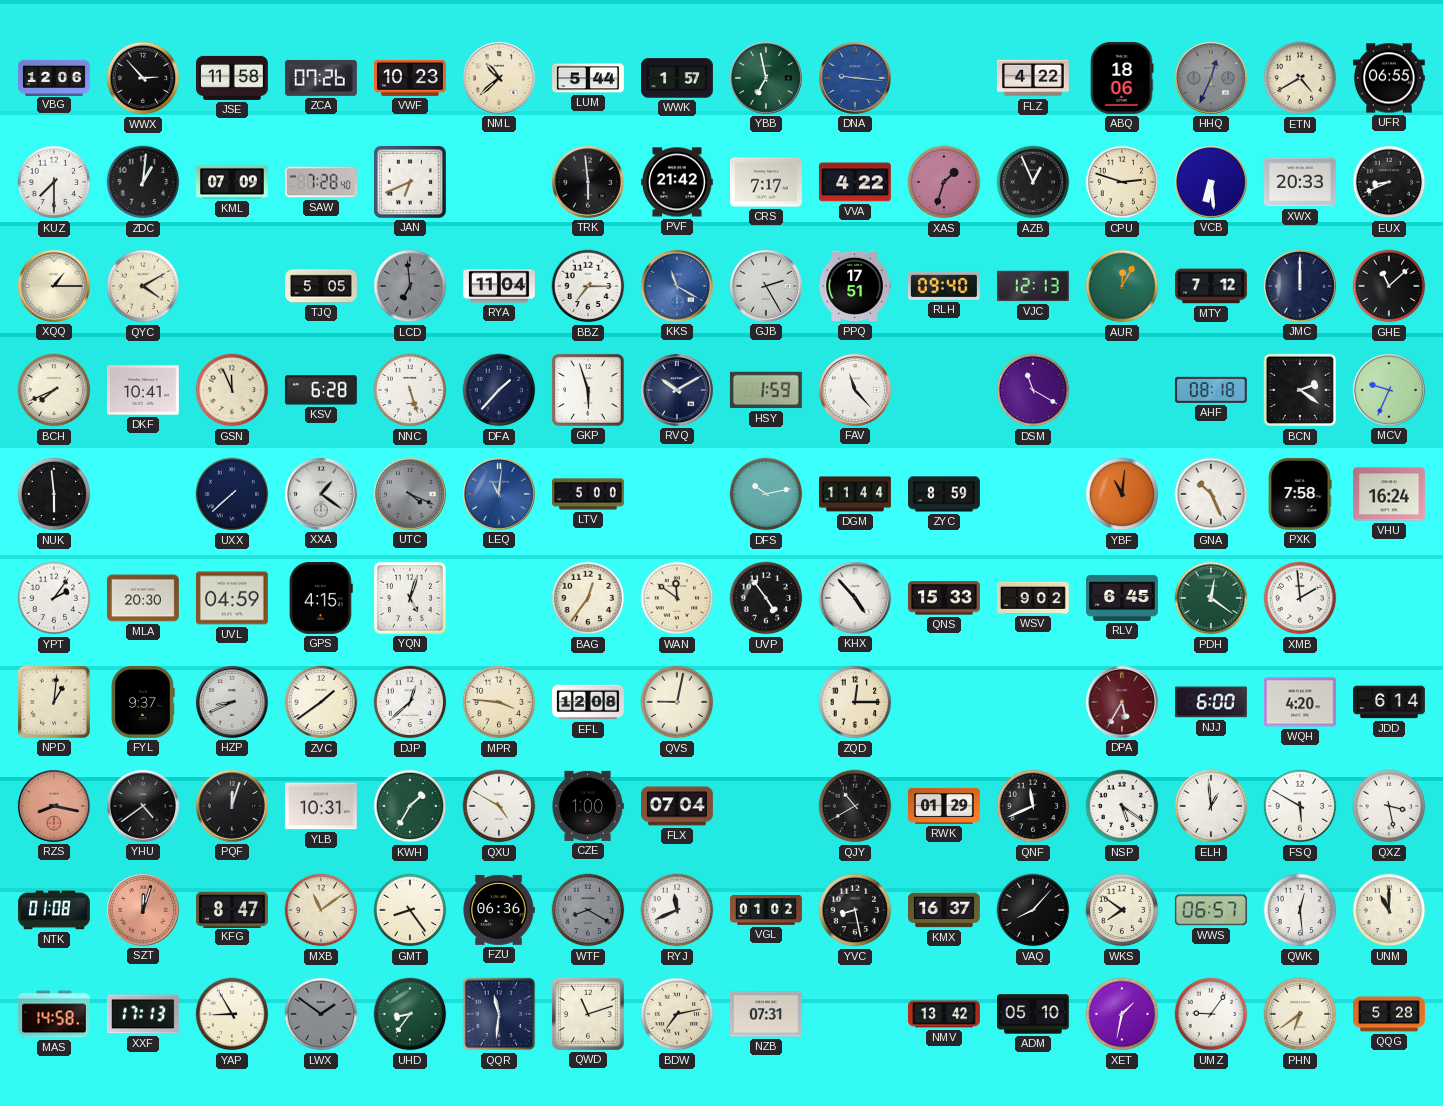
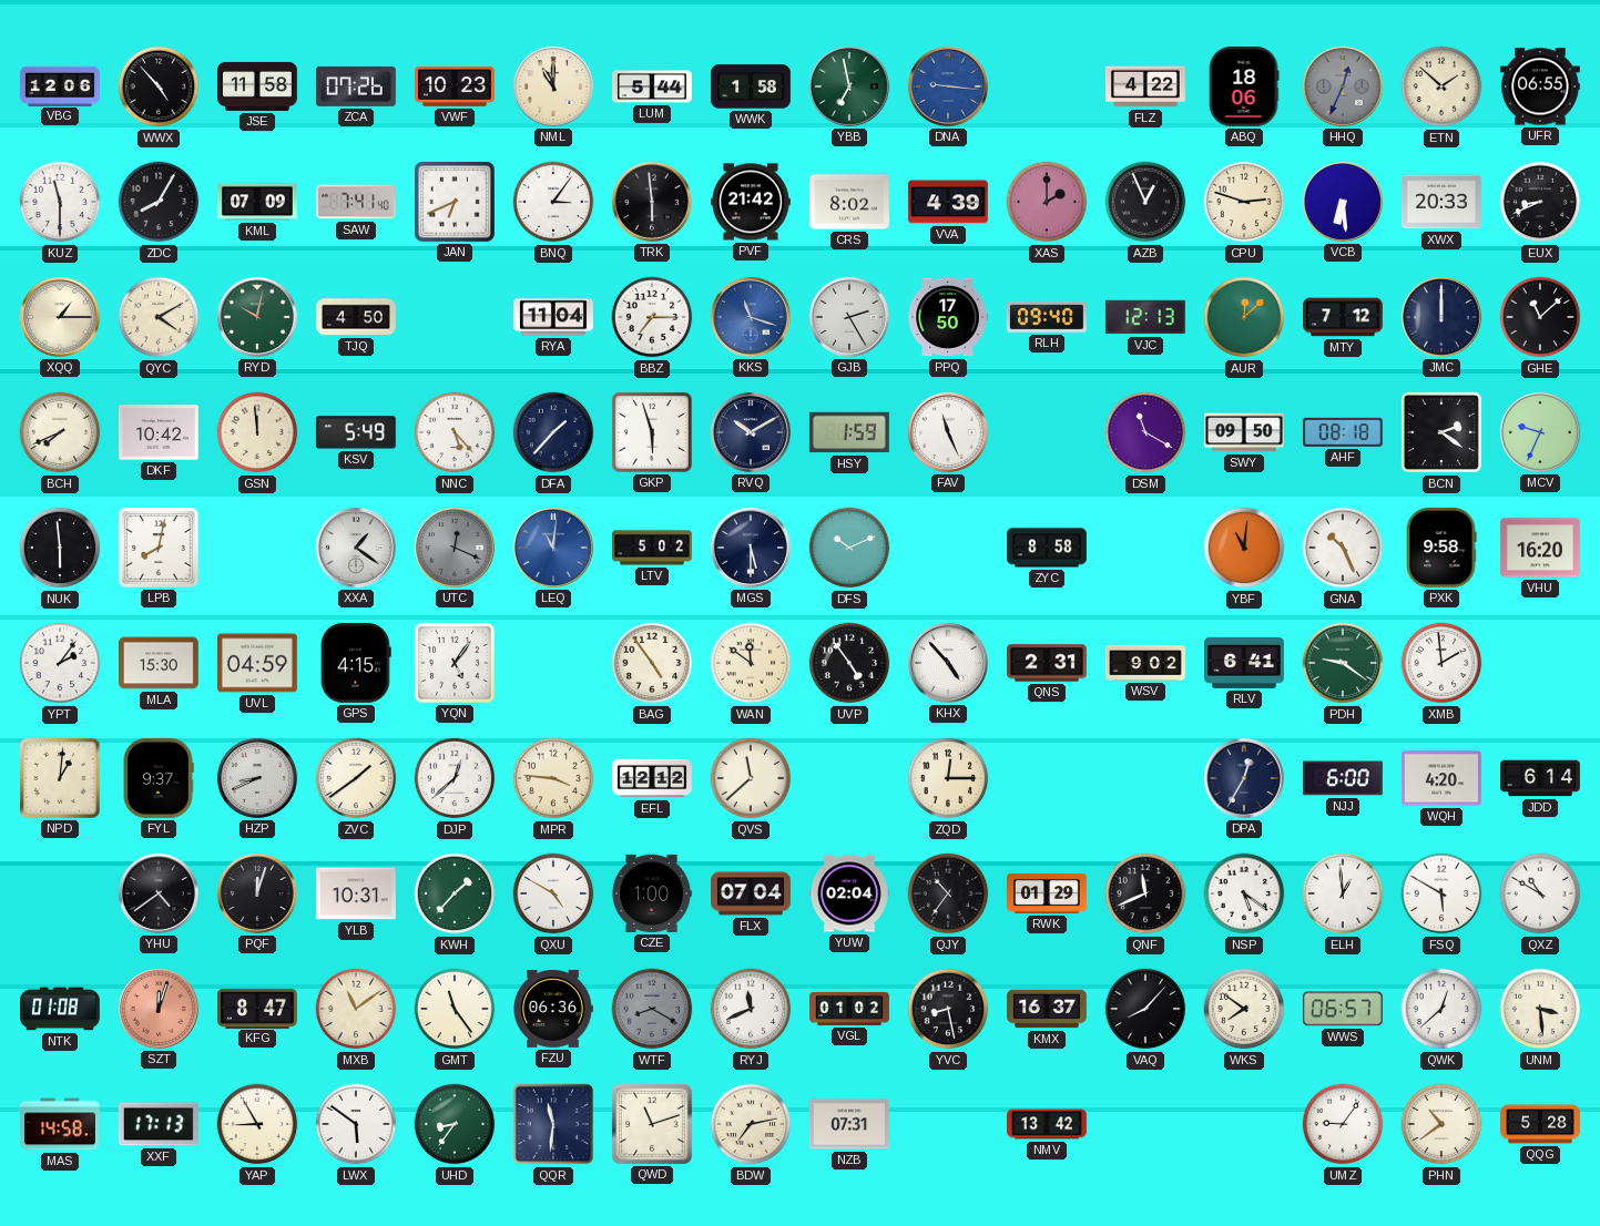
WWX: 2:53 -> 4:53
NML: 10:38 -> 11:00
WWK: 1:57 -> 1:58
ETN: 4:40 -> 1:52
KUZ: 7:30 -> 11:30
ZDC: 1:01 -> 8:05
SAW: 7:28 -> 7:41
BNQ: none -> 3:06
CRS: 7:17 -> 8:02
VVA: 4:22 -> 4:39
XAS: 1:33 -> 2:00
RYD: none -> 10:02
TJQ: 5:05 -> 4:50
LCD: 6:59 -> none
KKS: 11:20 -> 11:18
PPQ: 17:51 -> 17:50
AUR: 12:05 -> 12:08
DKF: 10:41 -> 10:42
GSN: 11:56 -> 11:59
KSV: 6:28 -> 5:49
NNC: 5:27 -> 5:23
FAV: 11:23 -> 11:26
SWY: none -> 09:50
LPB: none -> 8:02
UXX: 7:38 -> none
UTC: 4:19 -> 12:19
LTV: 5:00 -> 5:02
MGS: none -> 5:30
DFS: 10:13 -> 10:11
DGM: 11:44 -> none
ZYC: 8:59 -> 8:58
PXK: 7:58 -> 9:58
VHU: 16:24 -> 16:20
MLA: 20:30 -> 15:30
YQN: 5:03 -> 5:06
BAG: 12:36 -> 4:54
QNS: 15:33 -> 2:31
RLV: 6:45 -> 6:41
PDH: 12:21 -> 9:21
EFL: 12:08 -> 12:12
QVS: 9:02 -> 11:38
DPA: 5:35 -> 12:35
DPA dial: burgundy -> navy
RZS: 8:17 -> none
KWH: 1:35 -> 1:37
YUW: none -> 02:04
QJY: 10:40 -> 10:36
QXZ: 3:28 -> 10:50
GMT: 8:24 -> 11:24
QWK: 12:29 -> 12:38
UNM: 11:00 -> 3:29
LWX: 1:51 -> 5:51
LWX dial: grey -> white
ADM: 05:10 -> none
XET: 1:32 -> none
PHN: 6:39 -> 10:39
